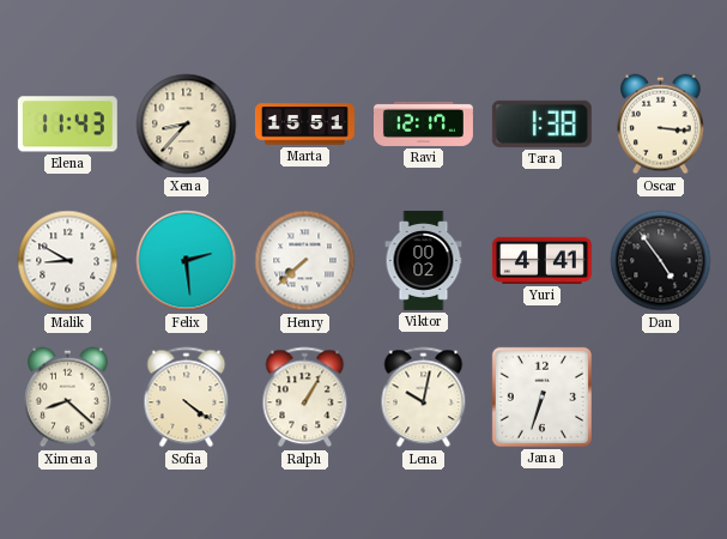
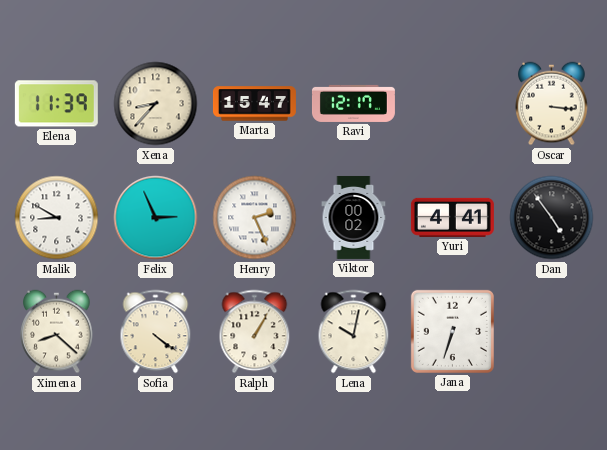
Elena: 11:43 -> 11:39
Marta: 15:51 -> 15:47
Tara: 1:38 -> none
Felix: 2:29 -> 2:56
Henry: 7:38 -> 2:26
